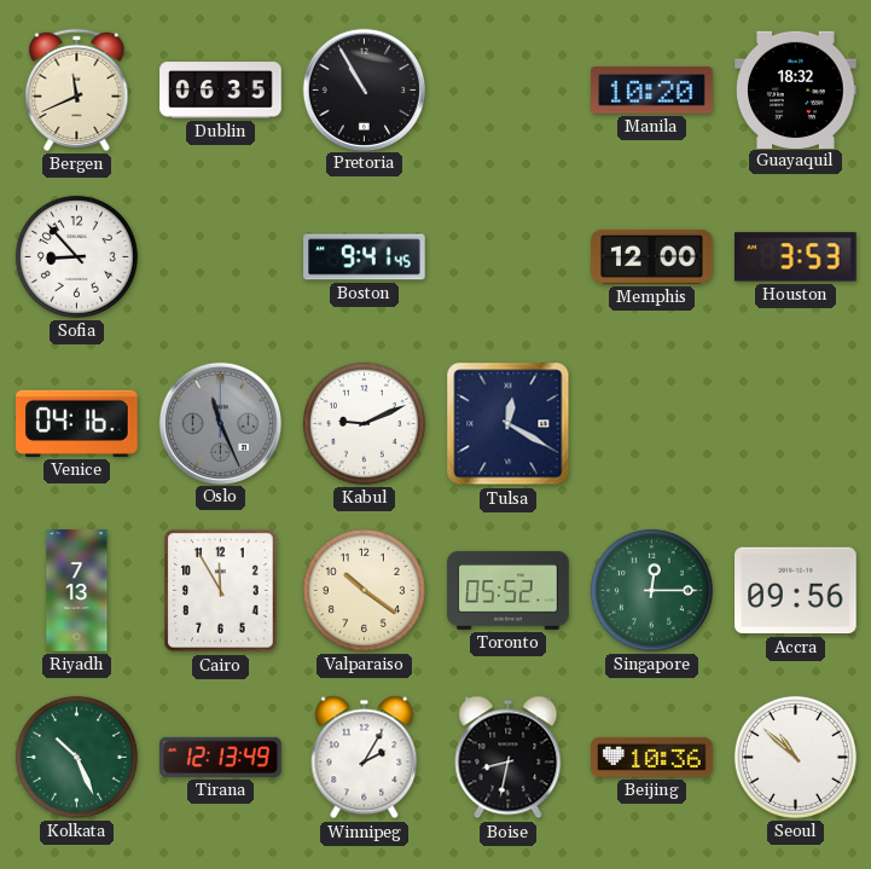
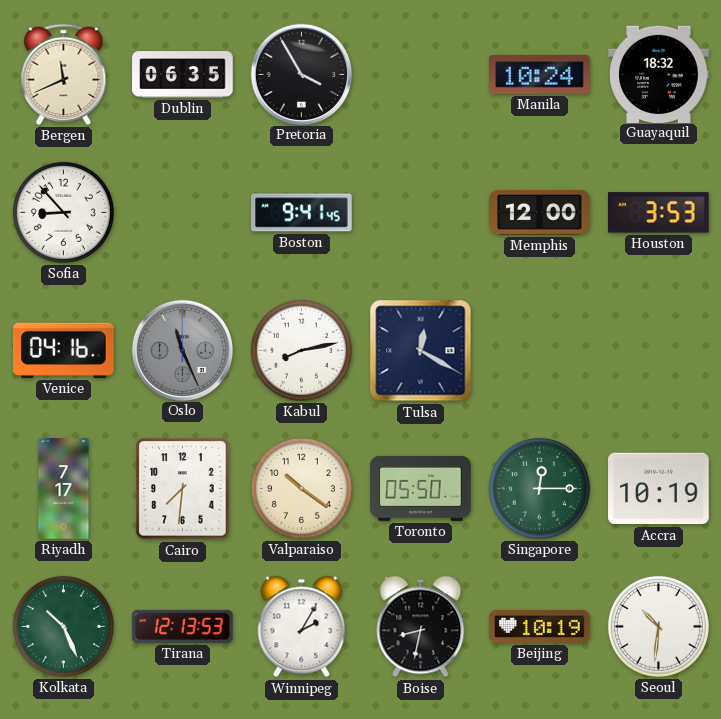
Pretoria: 10:55 -> 3:55
Manila: 10:20 -> 10:24
Kabul: 9:11 -> 8:13
Riyadh: 7:13 -> 7:17
Cairo: 11:55 -> 7:31
Toronto: 05:52 -> 05:50
Accra: 09:56 -> 10:19
Tirana: 12:13:49 -> 12:13:53
Beijing: 10:36 -> 10:19
Seoul: 10:52 -> 10:31
